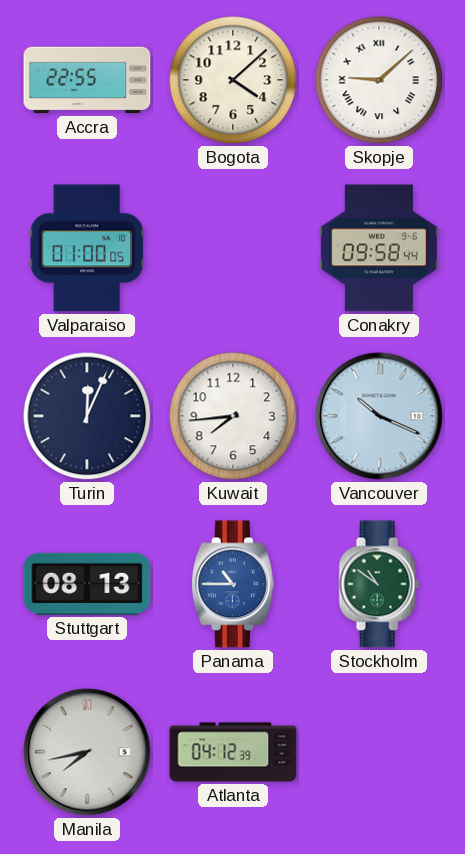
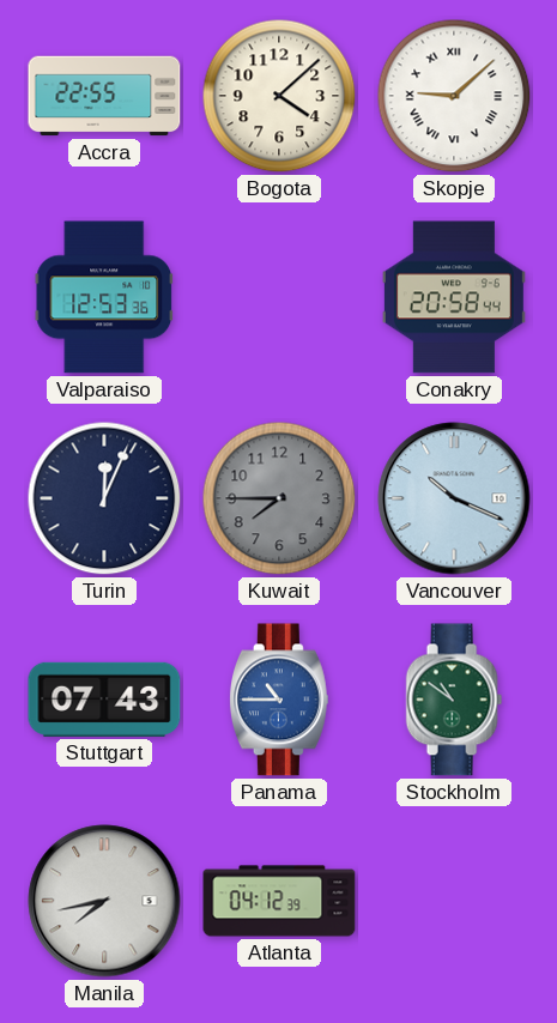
Valparaiso: 01:00 -> 12:53
Conakry: 09:58 -> 20:58
Kuwait: 7:44 -> 7:45
Kuwait dial: white -> grey
Stuttgart: 08:13 -> 07:43
